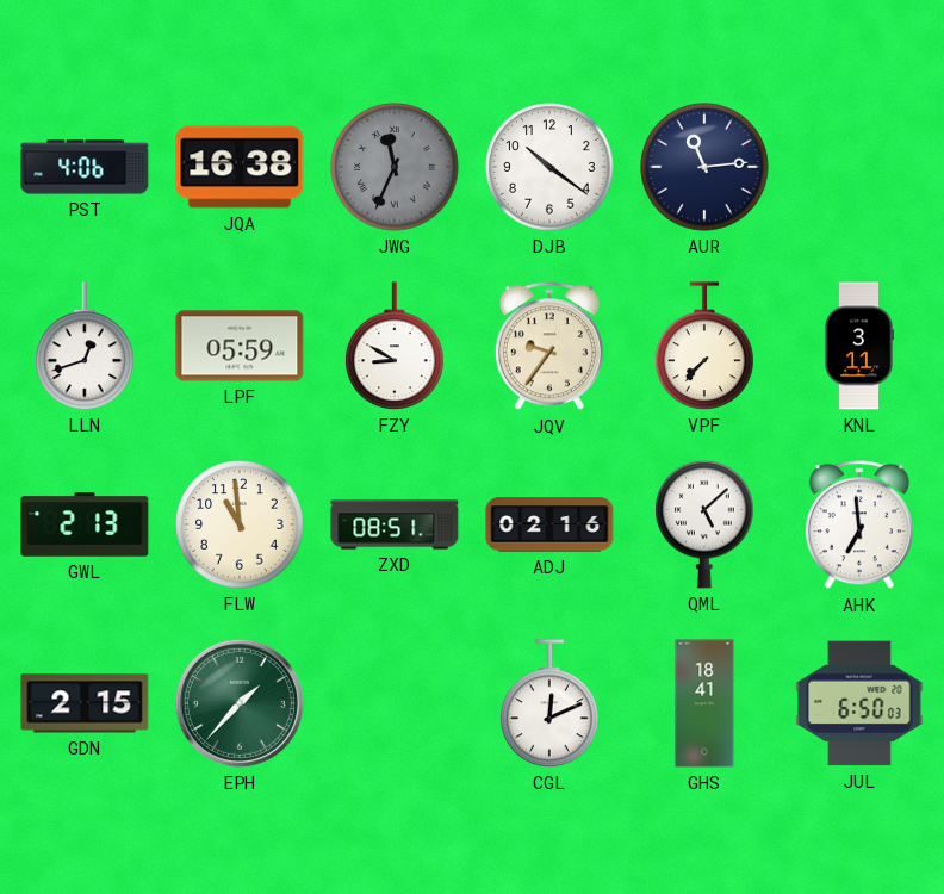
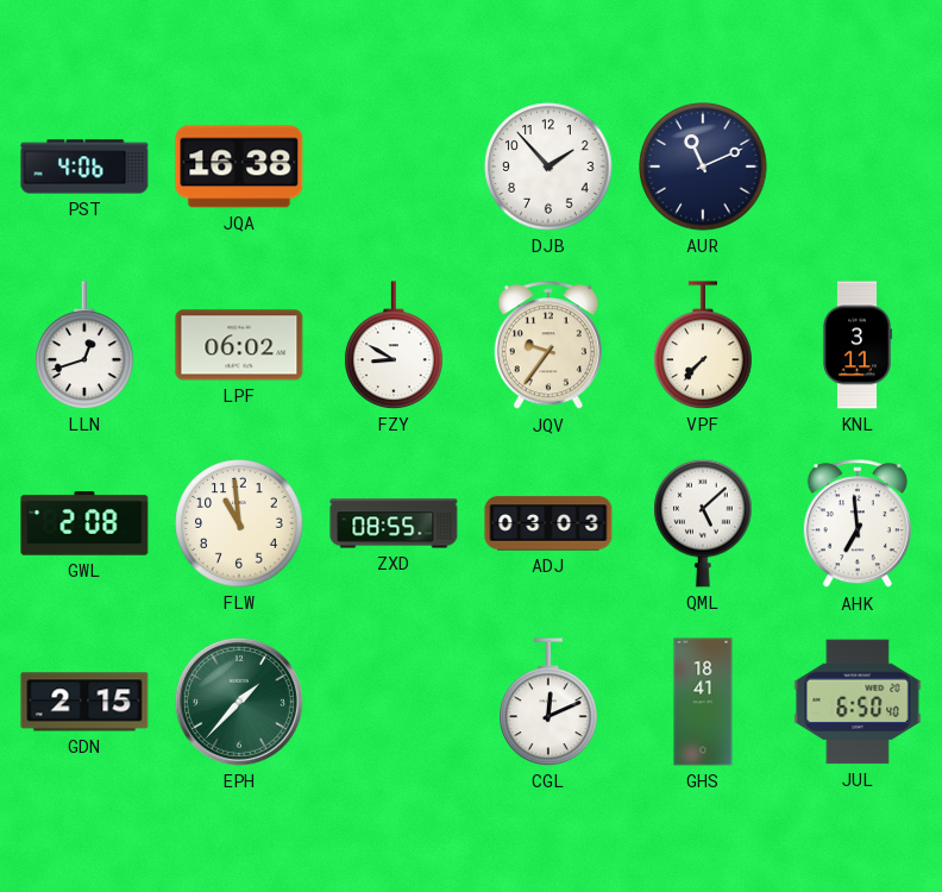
JWG: 11:34 -> none
DJB: 10:21 -> 1:53
AUR: 11:14 -> 11:11
LPF: 05:59 -> 06:02
GWL: 2:13 -> 2:08
ZXD: 08:51 -> 08:55
ADJ: 02:16 -> 03:03
JUL: 6:50:03 -> 6:50:40
